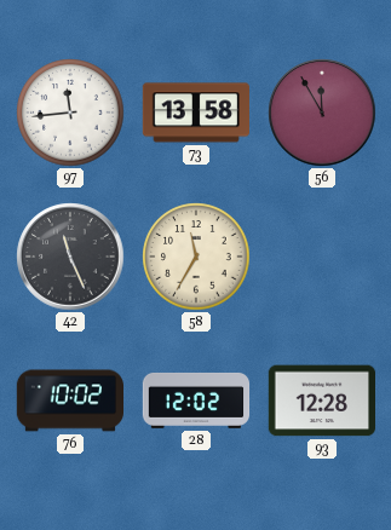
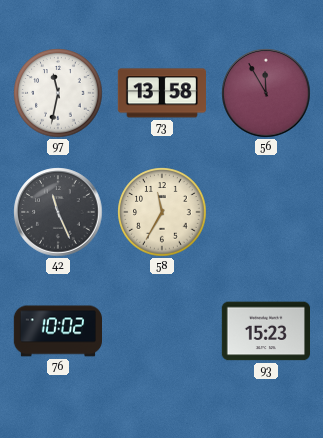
97: 11:44 -> 11:32
28: 12:02 -> none
93: 12:28 -> 15:23
